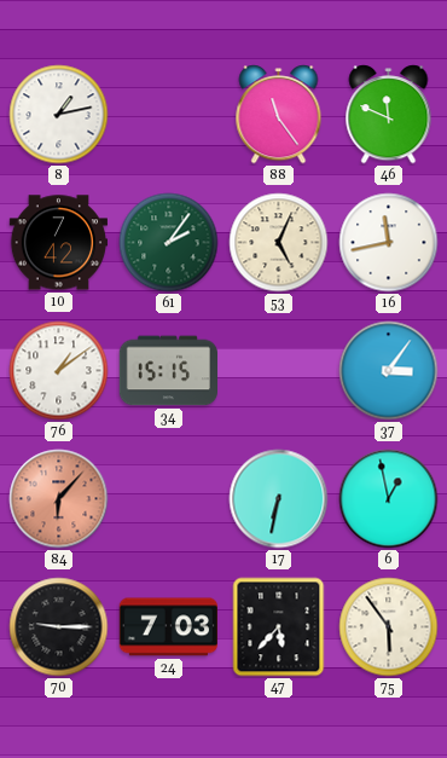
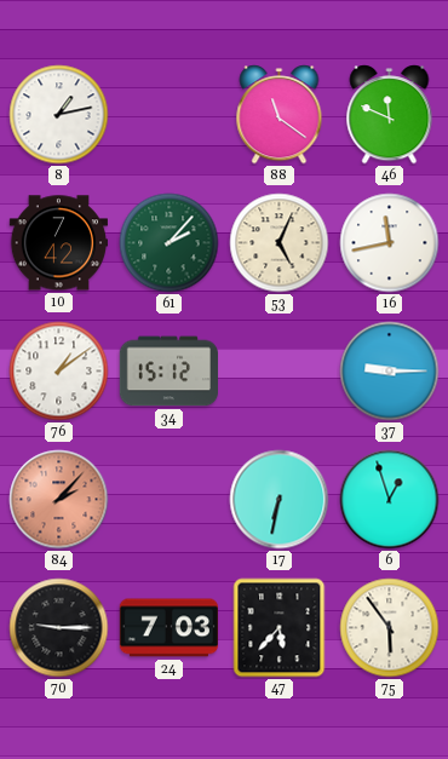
88: 11:24 -> 11:21
61: 2:06 -> 2:07
34: 15:15 -> 15:12
37: 3:06 -> 9:15
84: 6:07 -> 2:07
6: 12:58 -> 12:57
